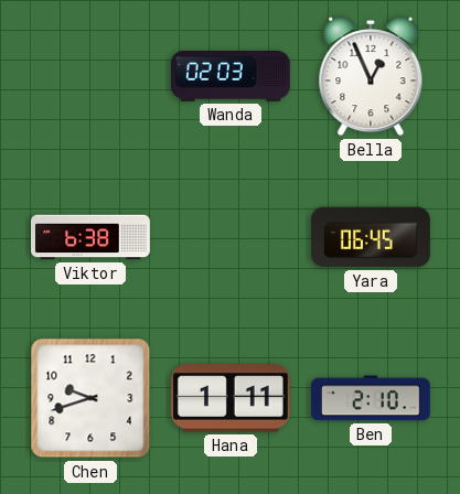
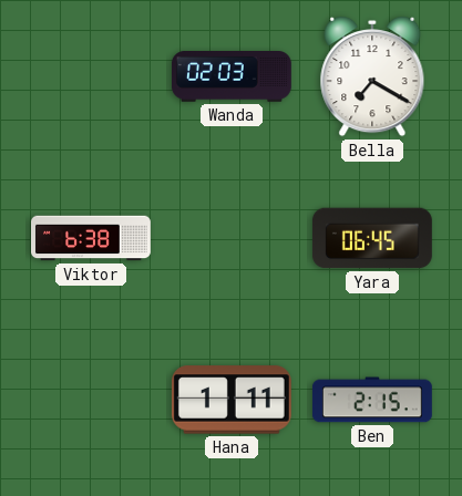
Bella: 12:56 -> 7:20
Chen: 9:42 -> none
Ben: 2:10 -> 2:15
